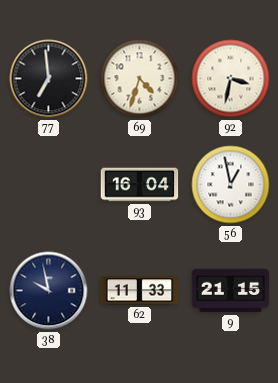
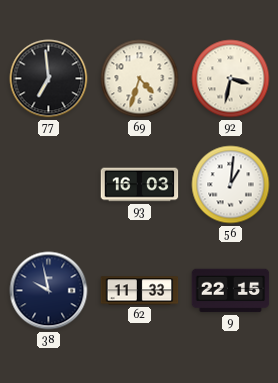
93: 16:04 -> 16:03
56: 12:58 -> 1:01
9: 21:15 -> 22:15
